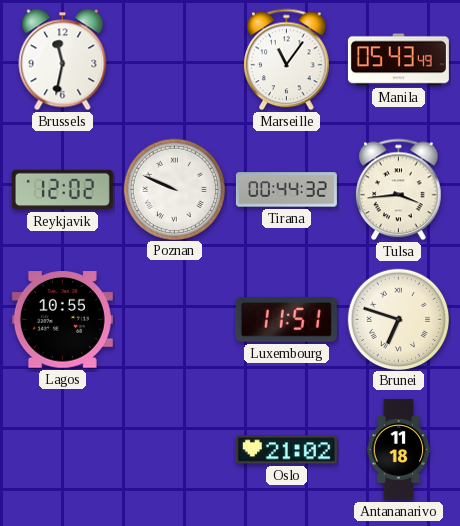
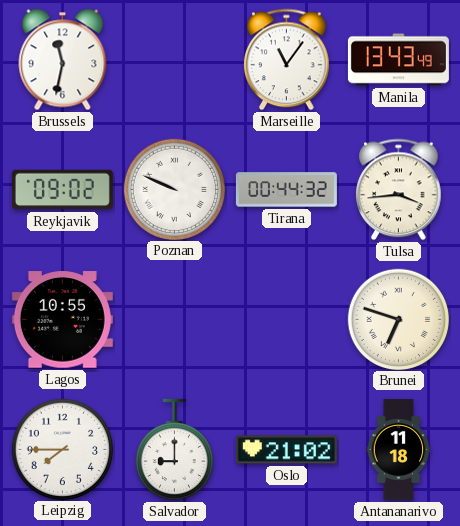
Manila: 05:43 -> 13:43
Reykjavik: 12:02 -> 09:02
Luxembourg: 11:51 -> none
Leipzig: none -> 7:45
Salvador: none -> 9:00
